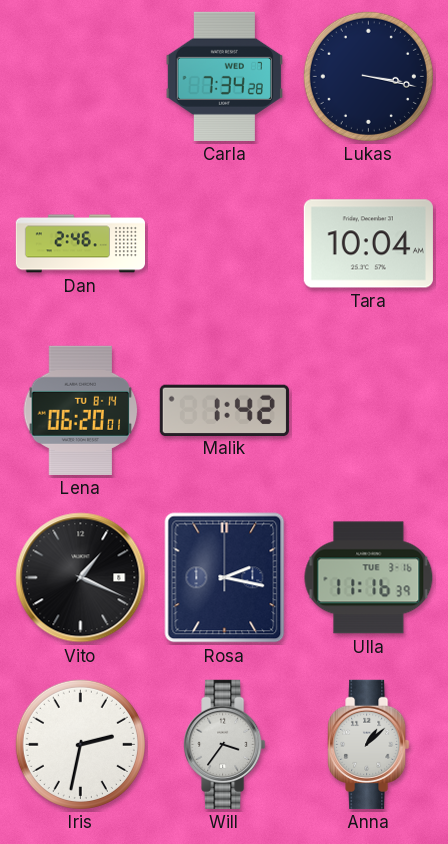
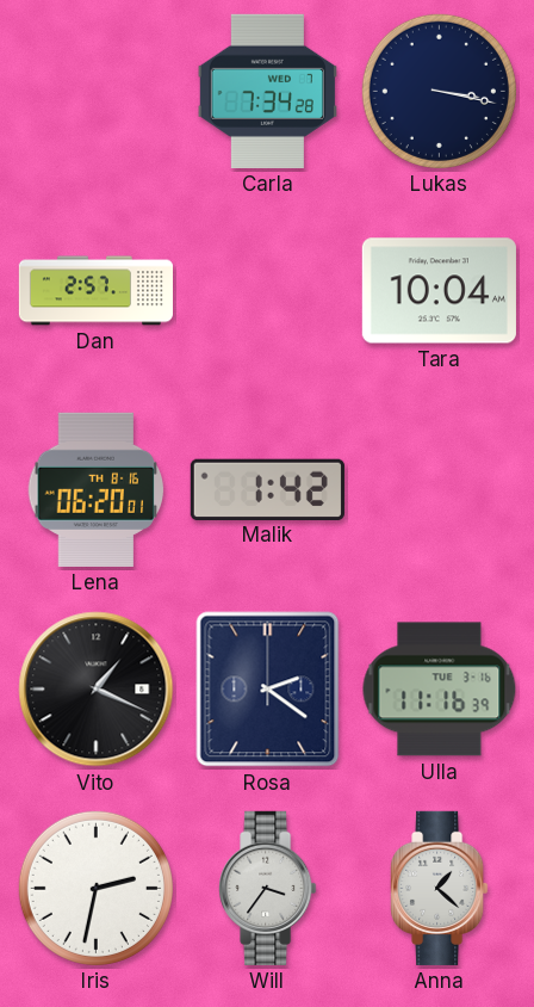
Dan: 2:46 -> 2:57
Lena date: TU 8-14 -> TH 8-16
Rosa: 2:17 -> 2:21
Anna: 1:08 -> 1:22
